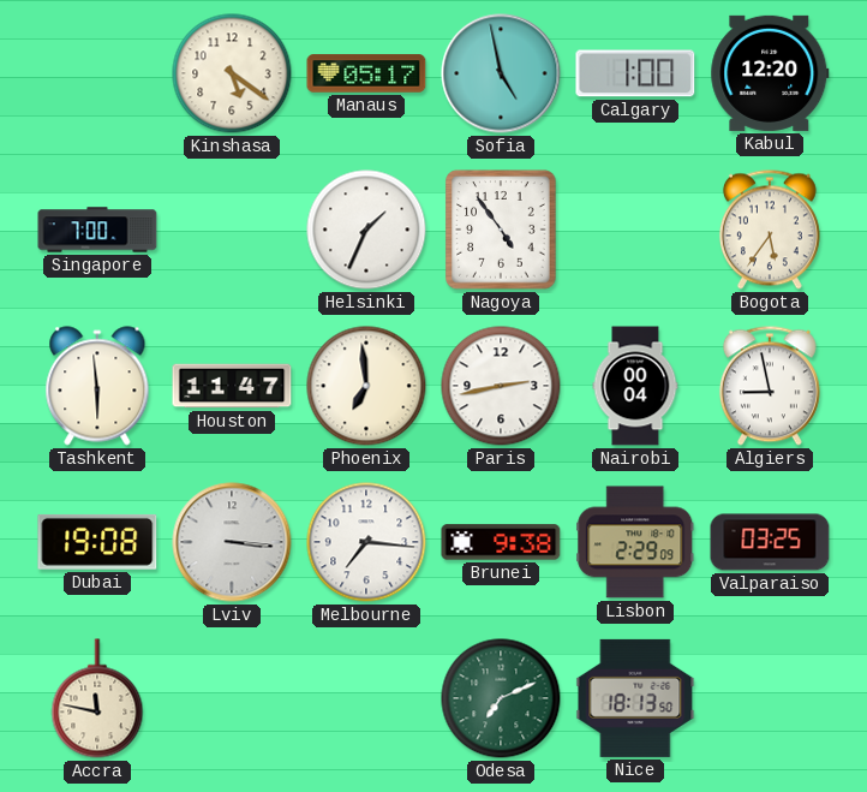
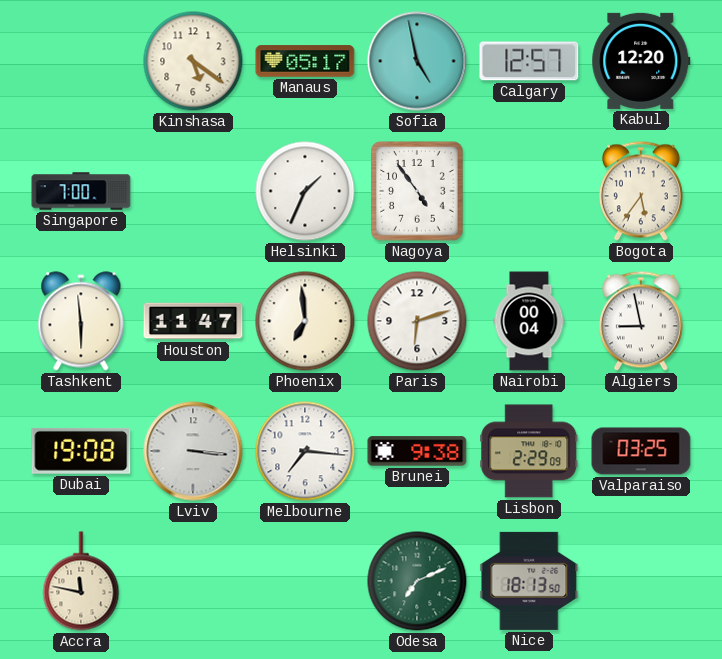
Calgary: 1:00 -> 12:57
Paris: 2:43 -> 6:12
